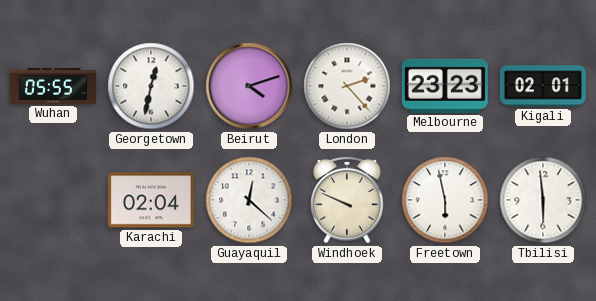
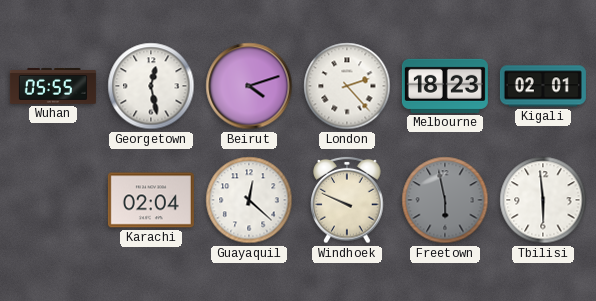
Georgetown: 12:32 -> 12:28
Melbourne: 23:23 -> 18:23
Freetown dial: white -> grey
